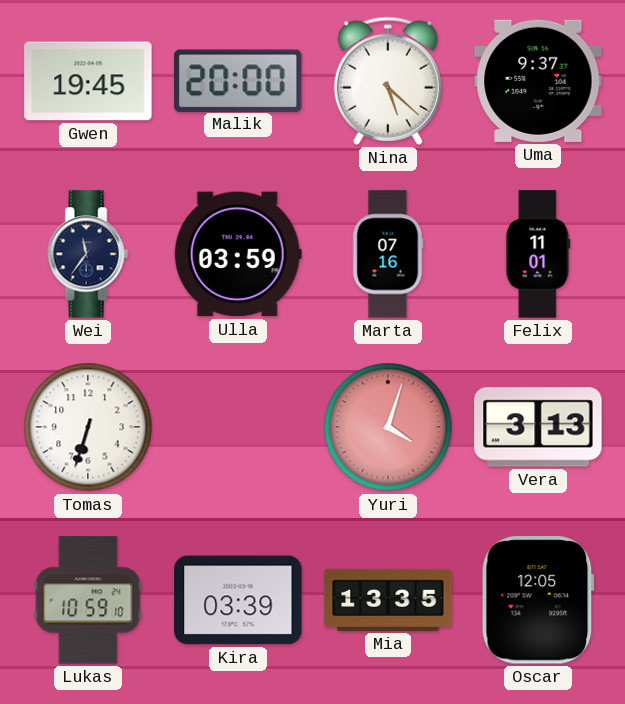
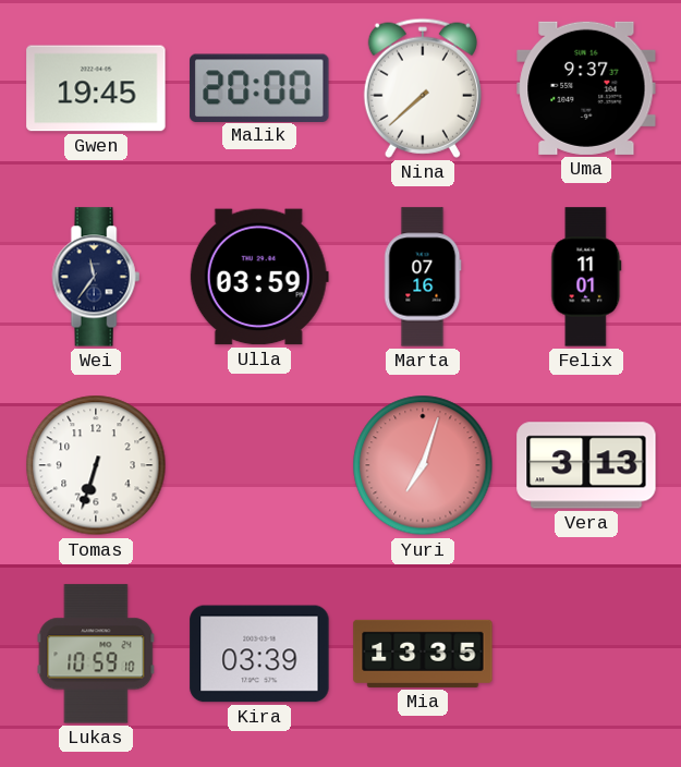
Nina: 5:22 -> 7:38
Yuri: 4:03 -> 7:03
Oscar: 12:05 -> none
